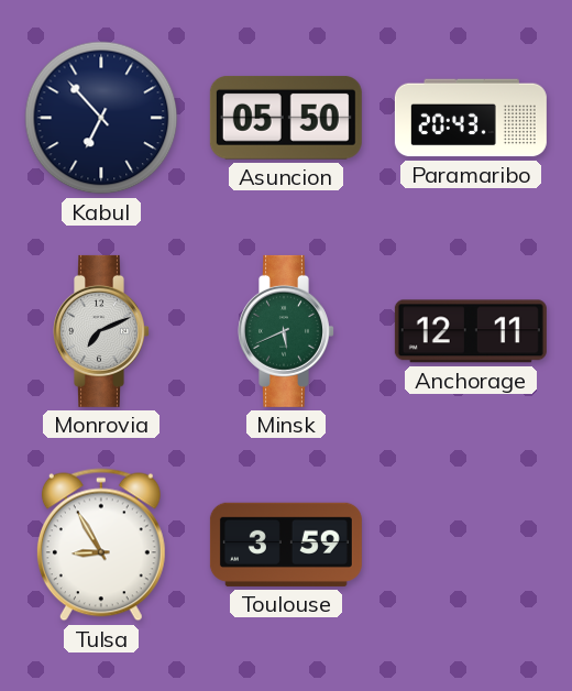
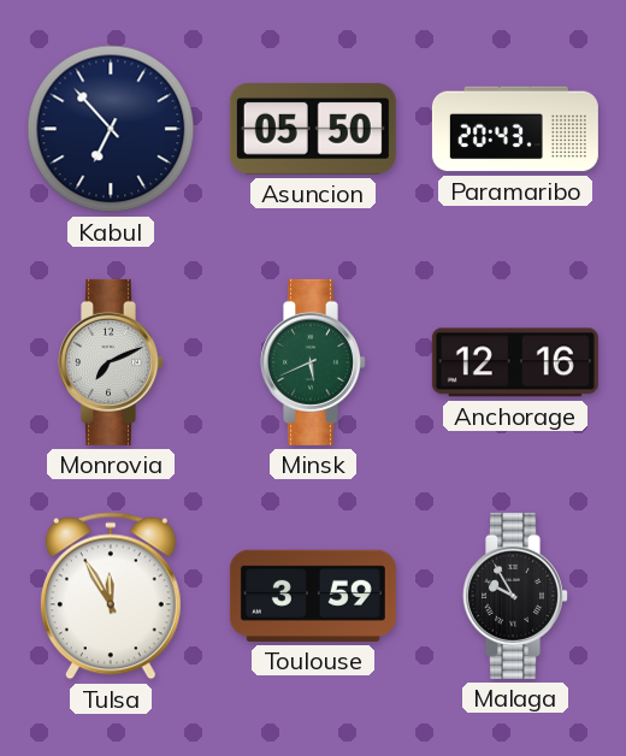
Anchorage: 12:11 -> 12:16
Tulsa: 8:55 -> 11:55
Malaga: none -> 9:55
